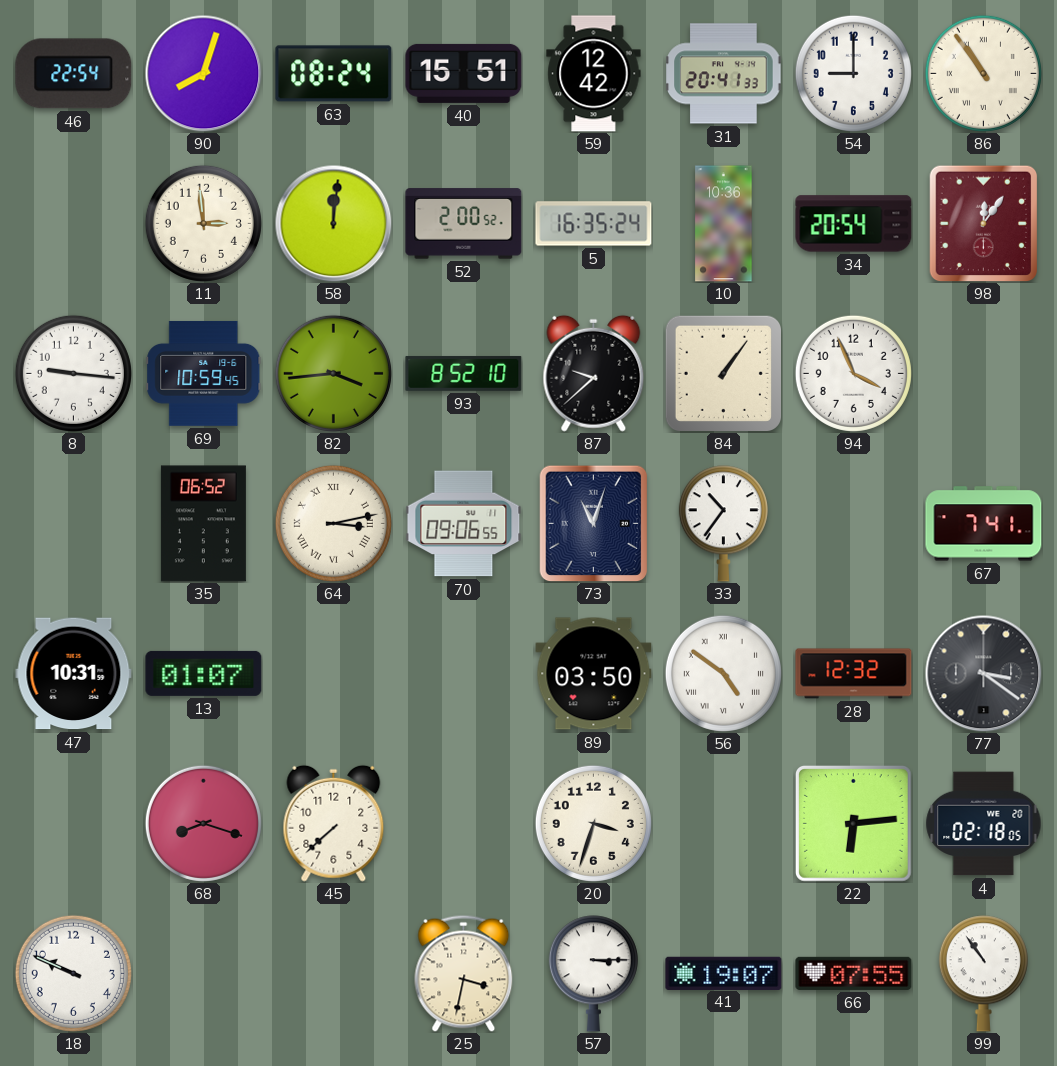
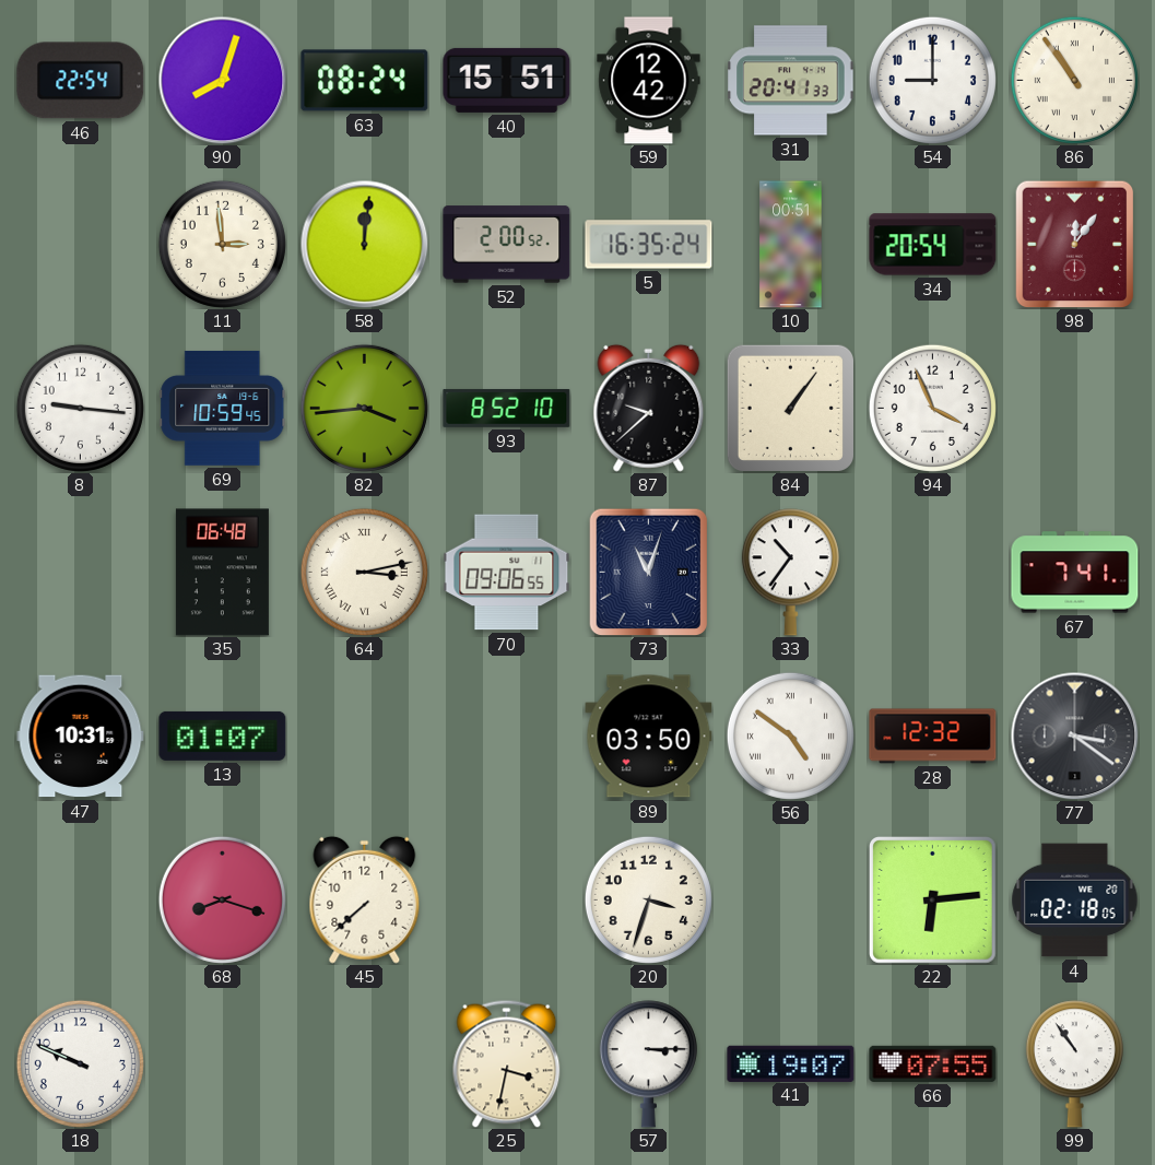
10: 10:36 -> 00:51
35: 06:52 -> 06:48
